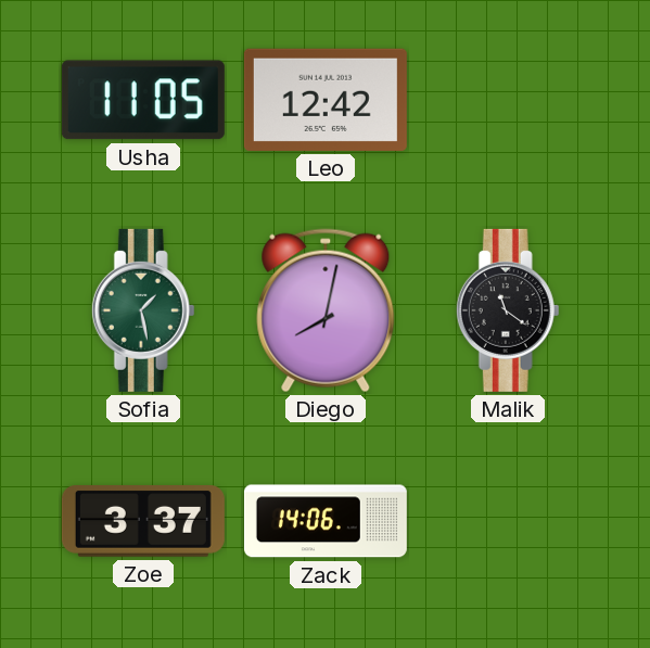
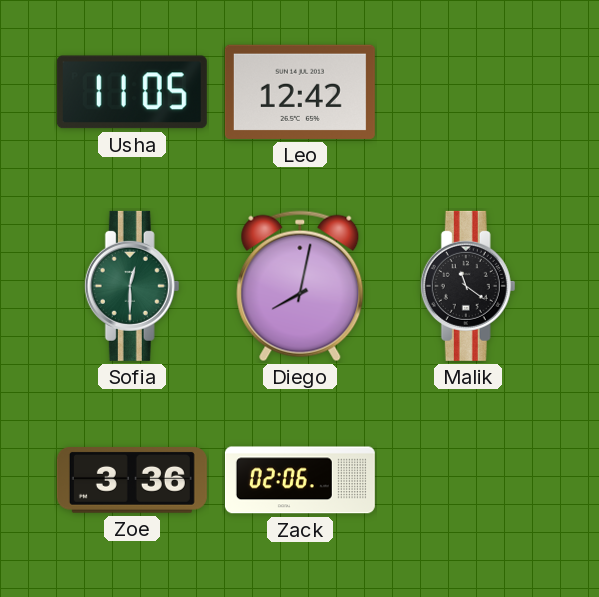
Sofia: 1:28 -> 12:30
Zoe: 3:37 -> 3:36
Zack: 14:06 -> 02:06
